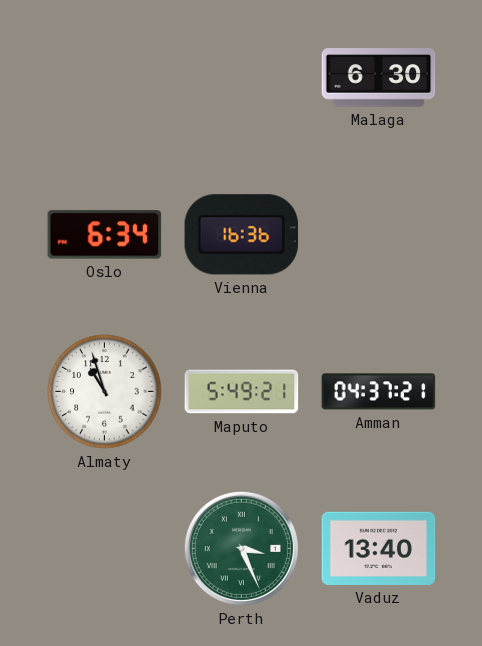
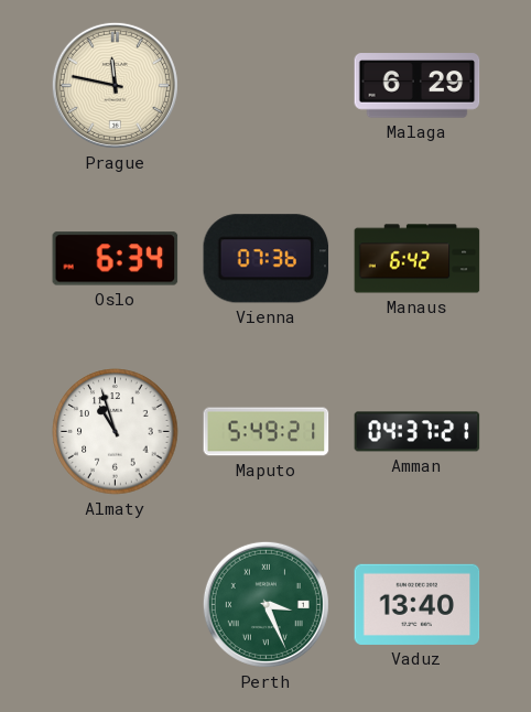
Prague: none -> 11:47
Malaga: 6:30 -> 6:29
Vienna: 16:36 -> 07:36
Manaus: none -> 6:42
